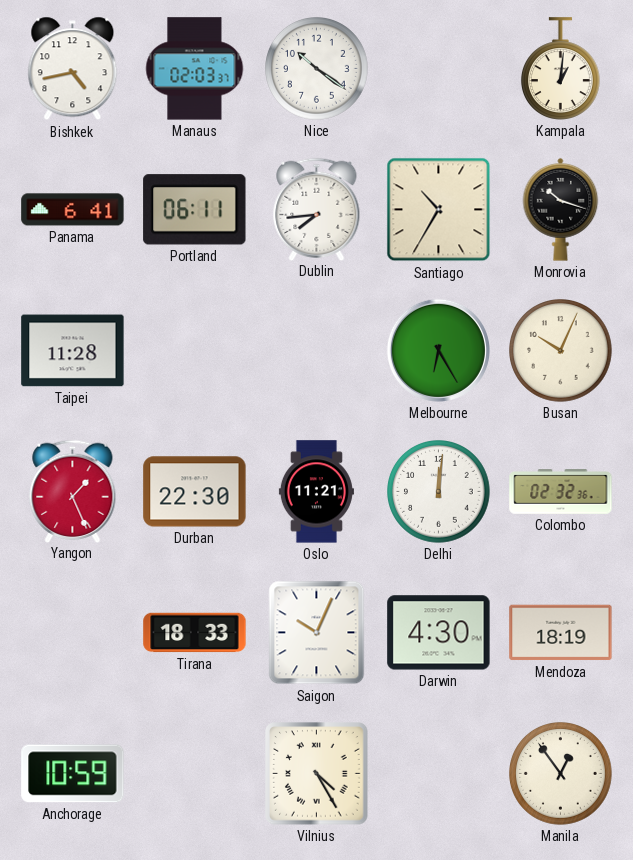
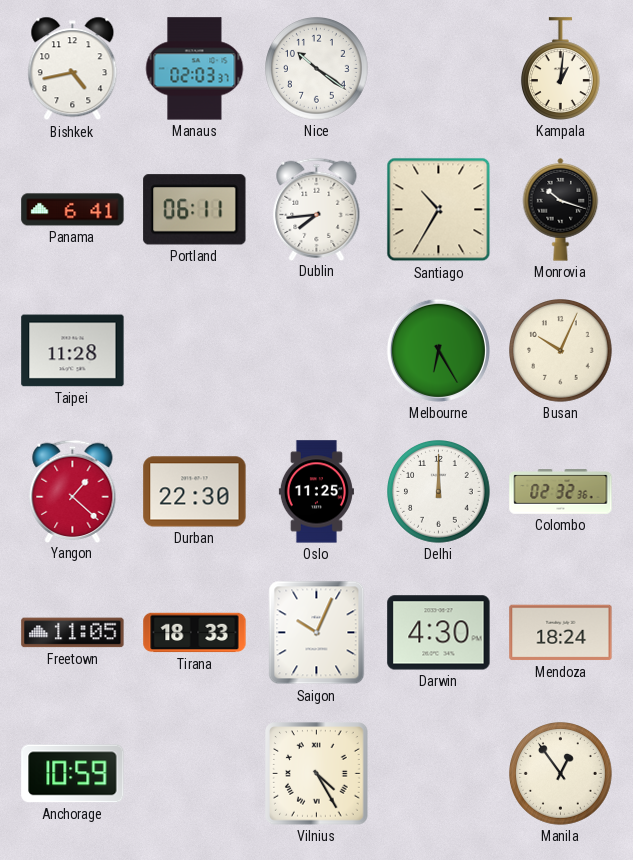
Yangon: 1:26 -> 1:22
Oslo: 11:21 -> 11:25
Delhi: 12:01 -> 12:00
Freetown: none -> 11:05
Mendoza: 18:19 -> 18:24
